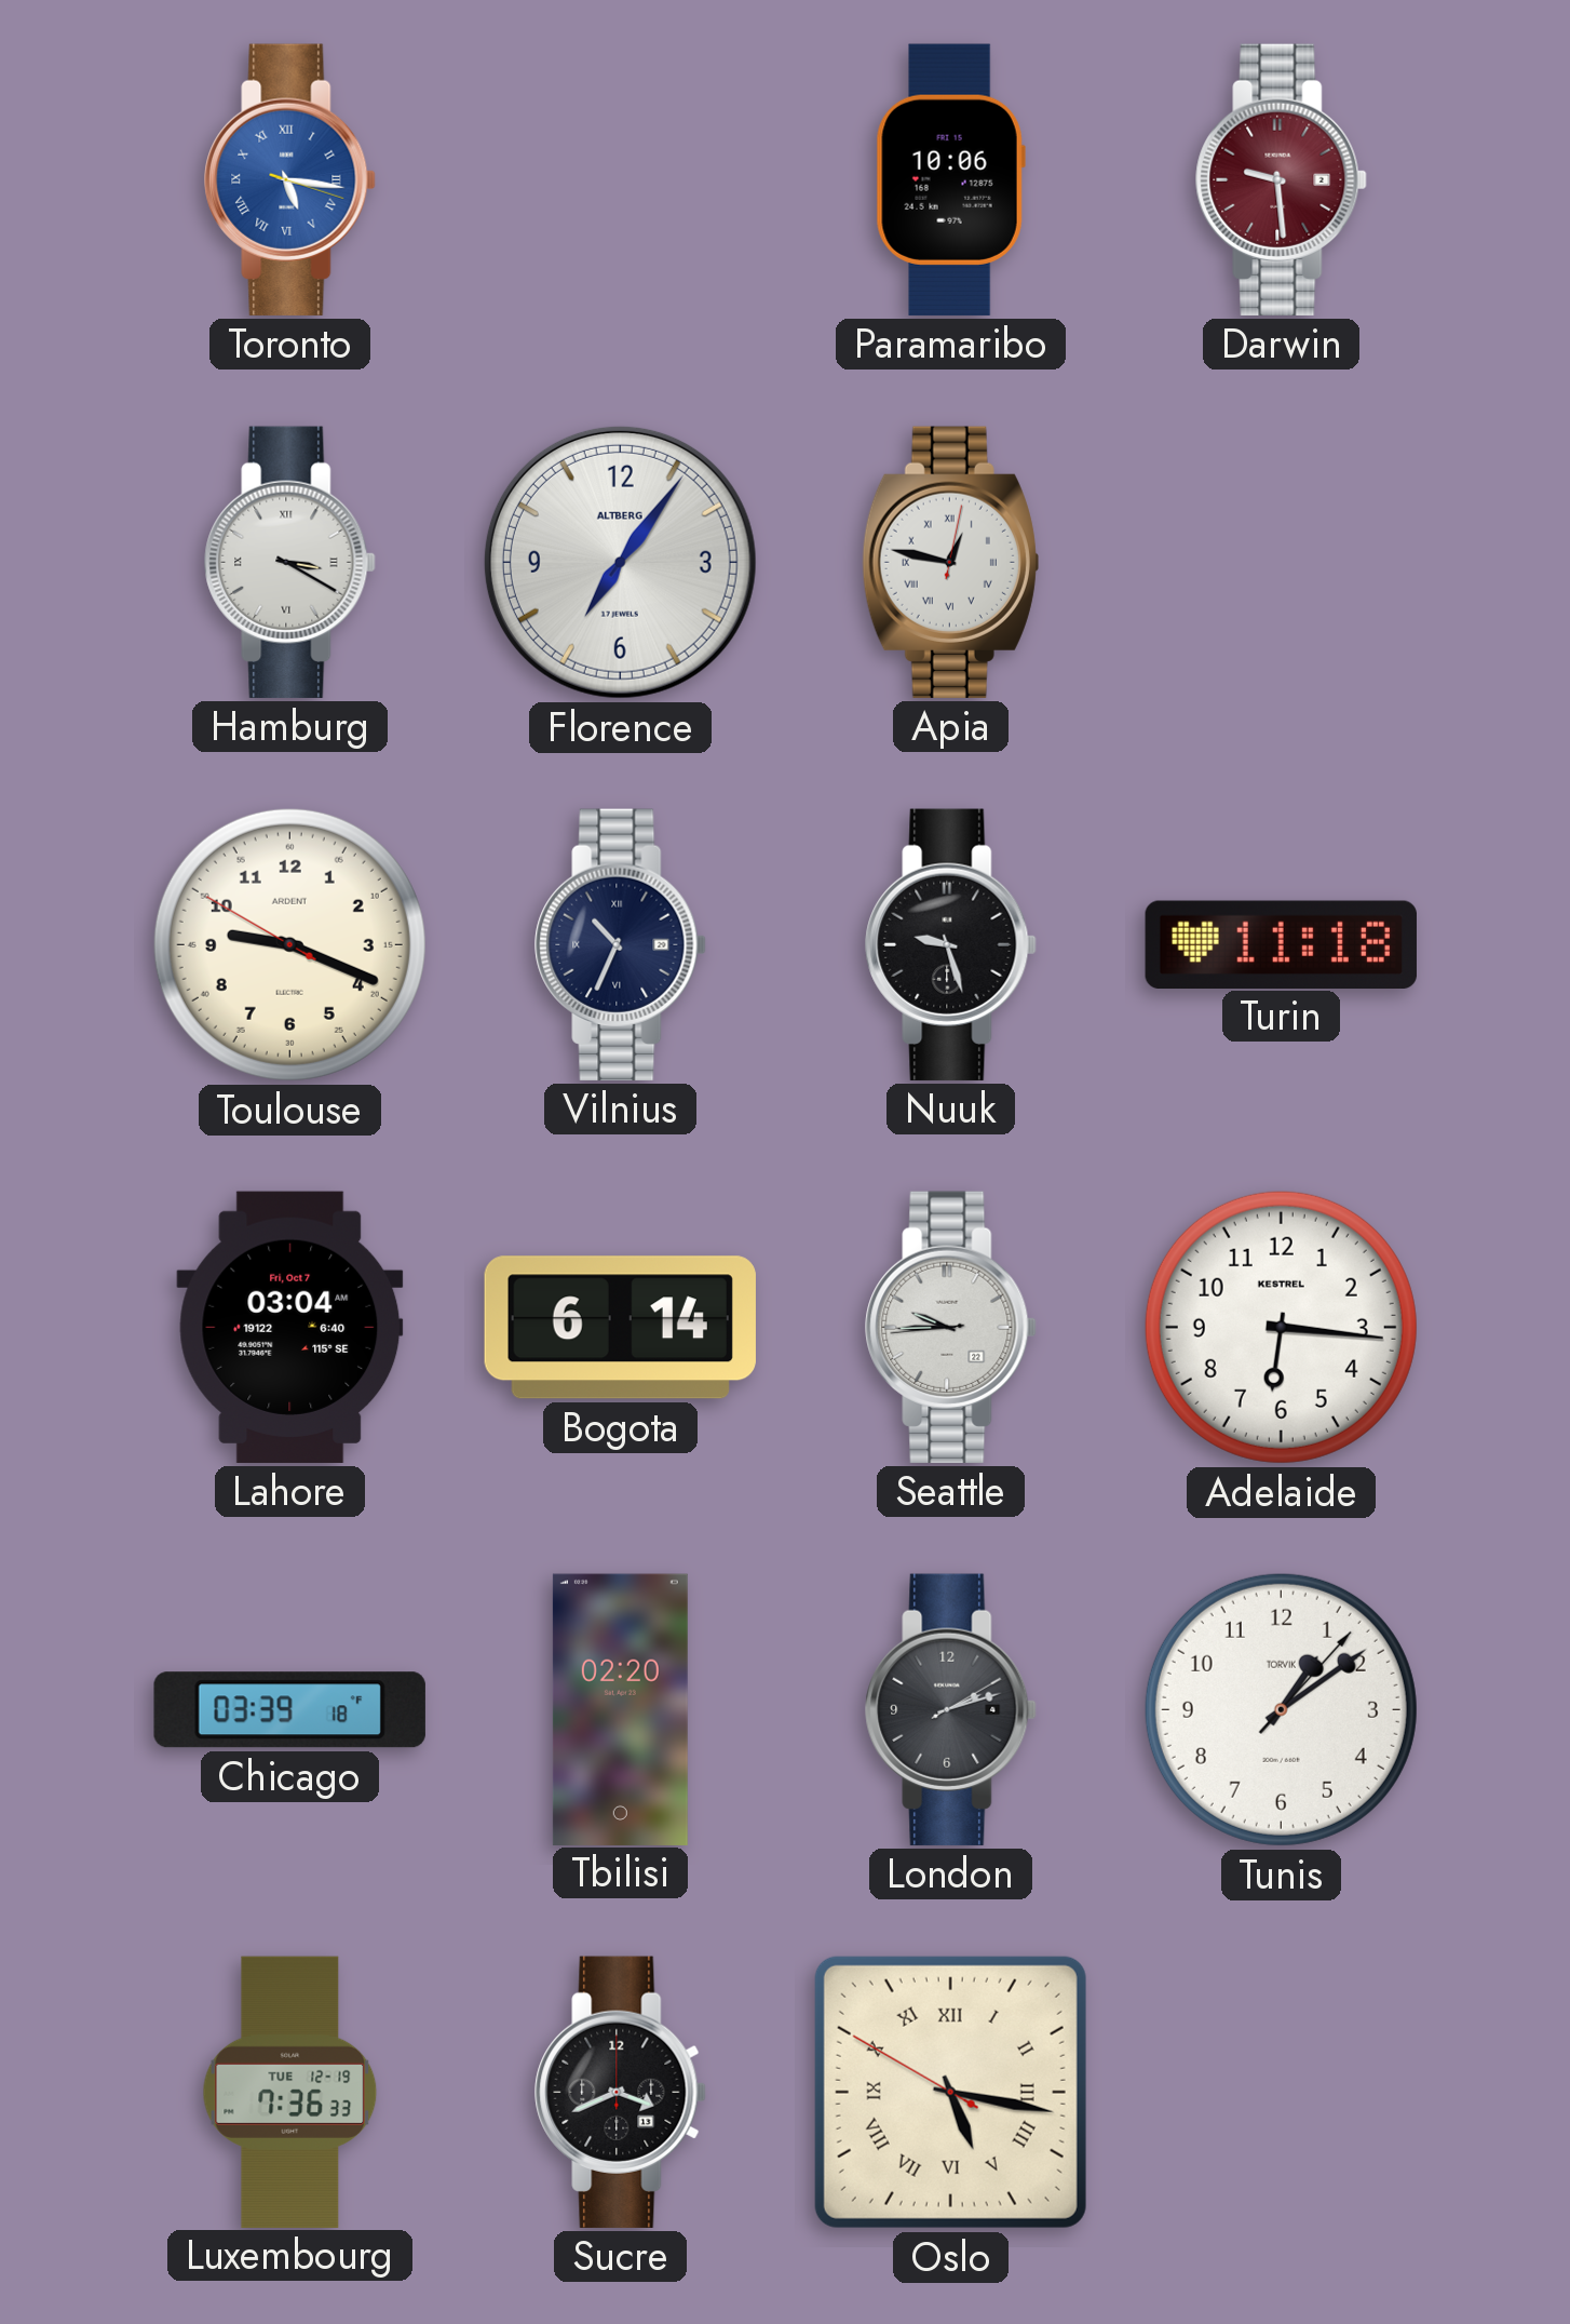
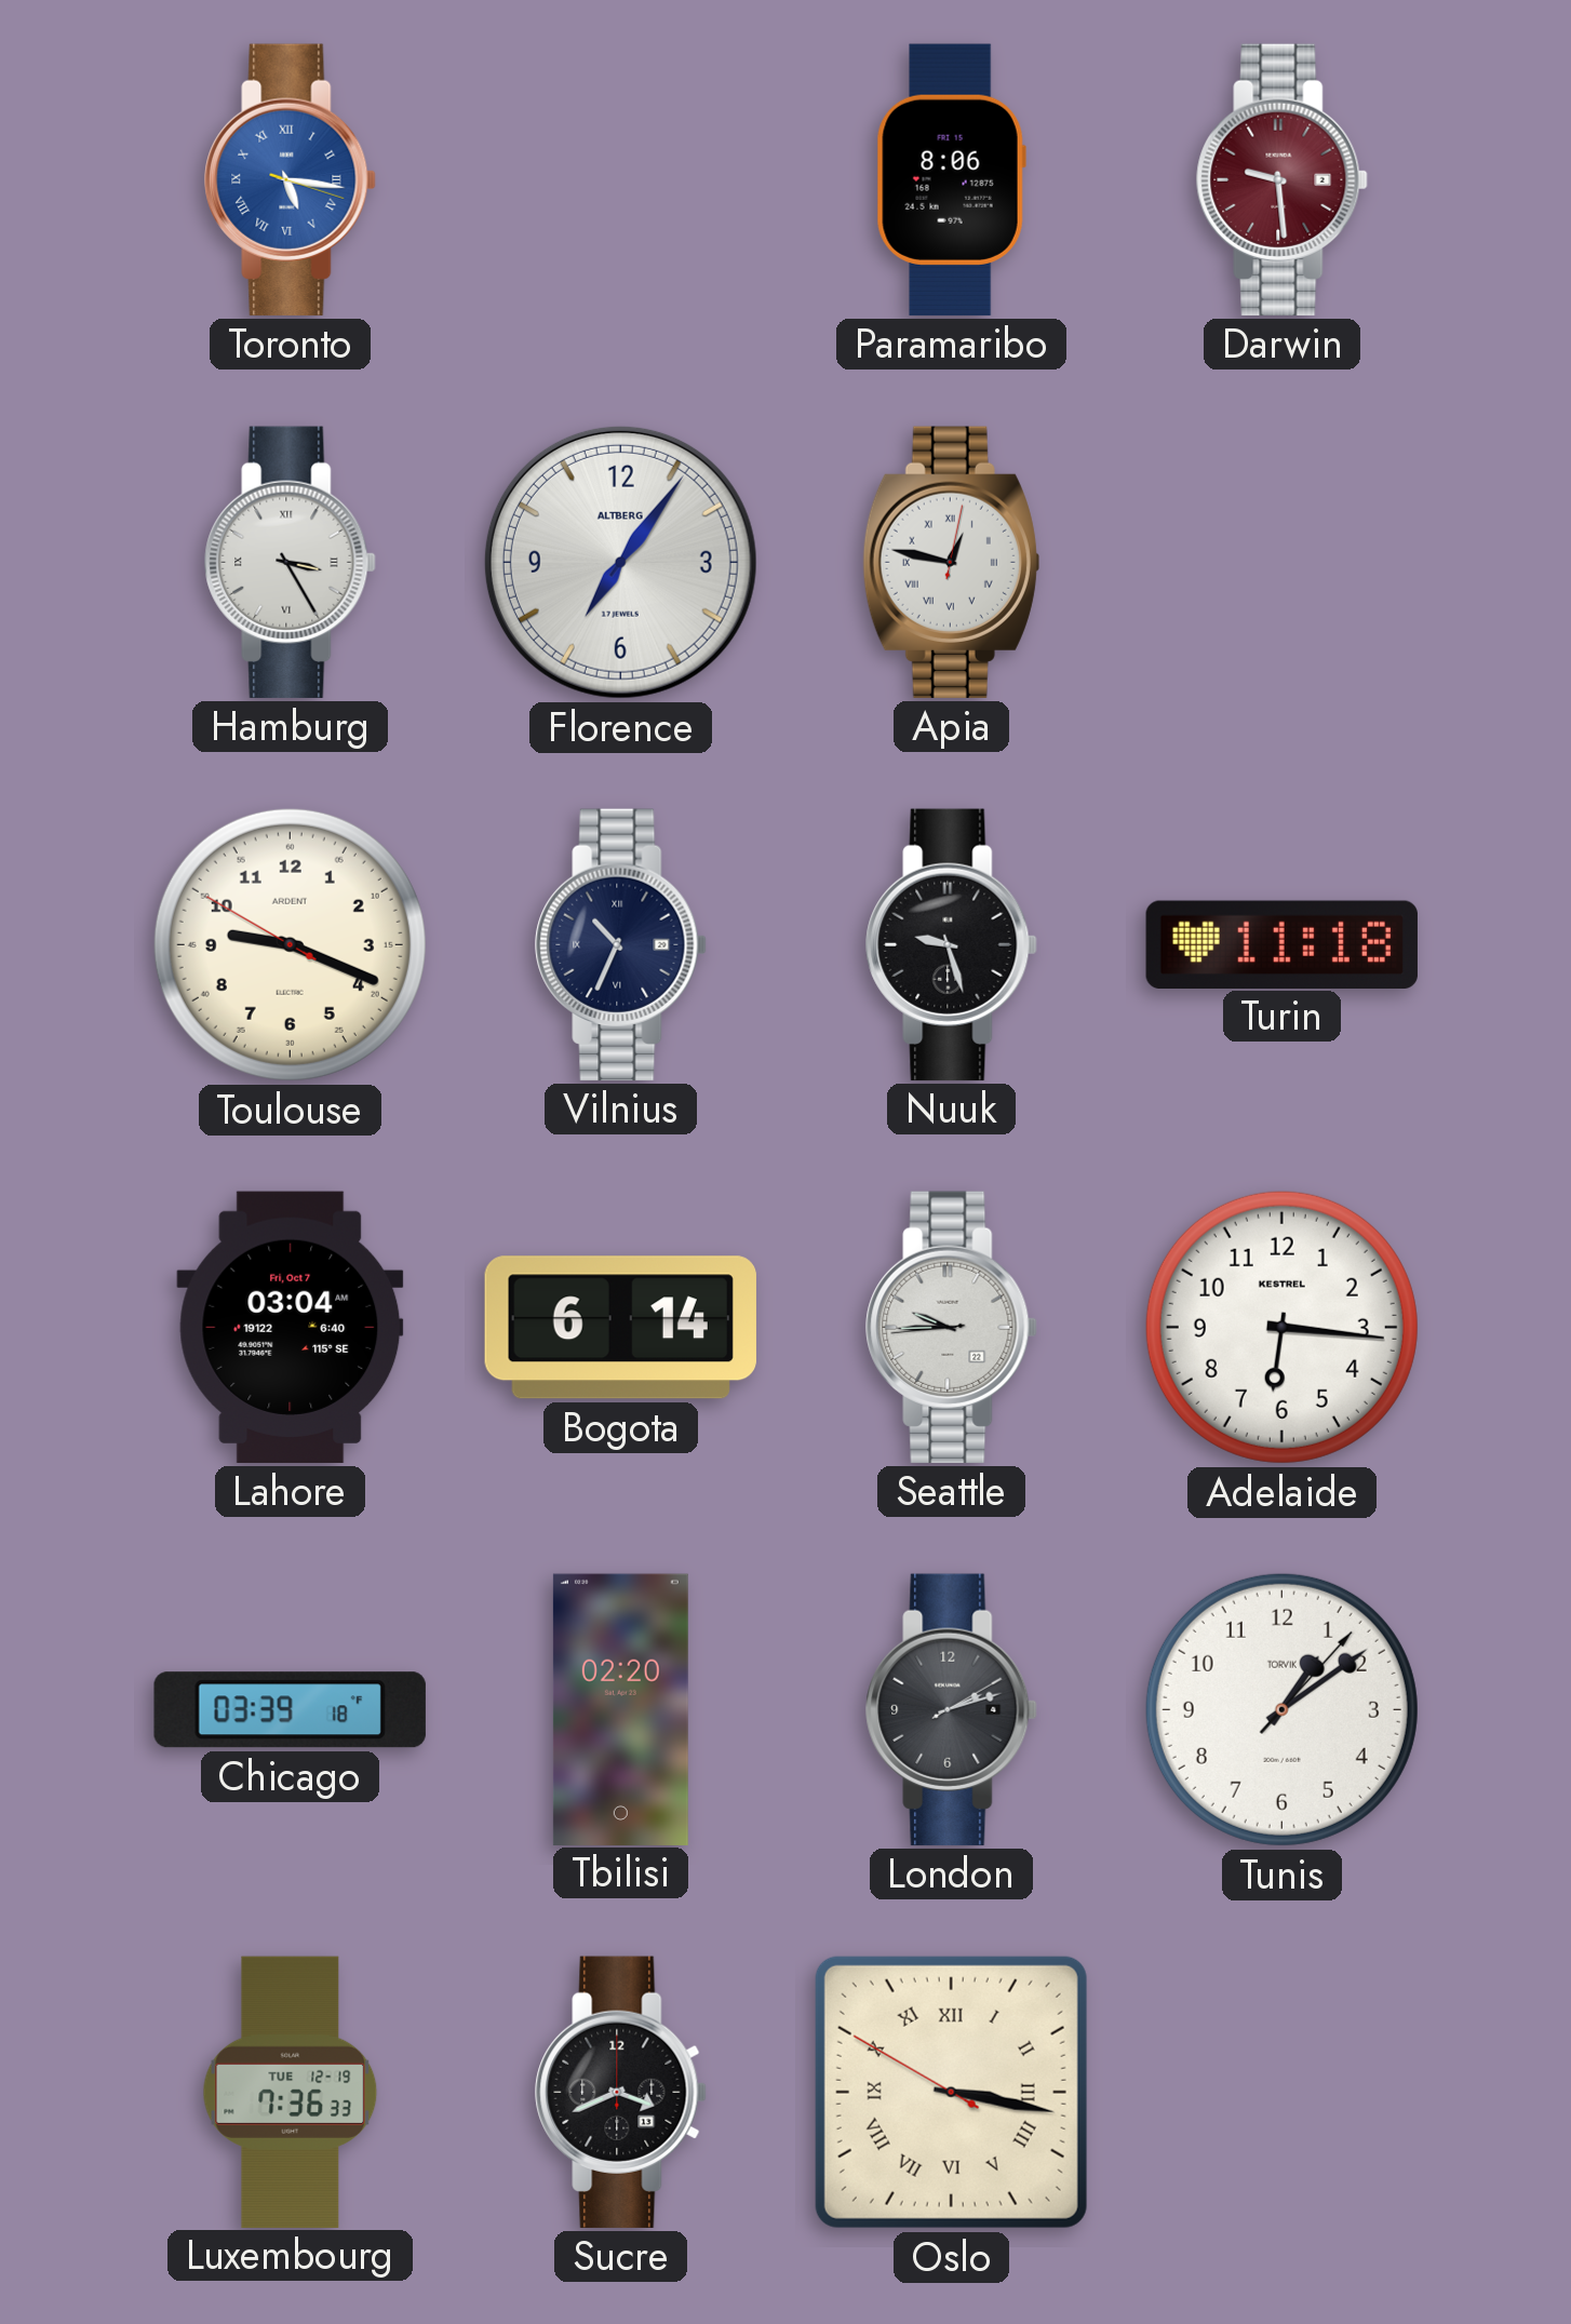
Paramaribo: 10:06 -> 8:06
Hamburg: 3:20 -> 3:25
Oslo: 5:16 -> 3:16
